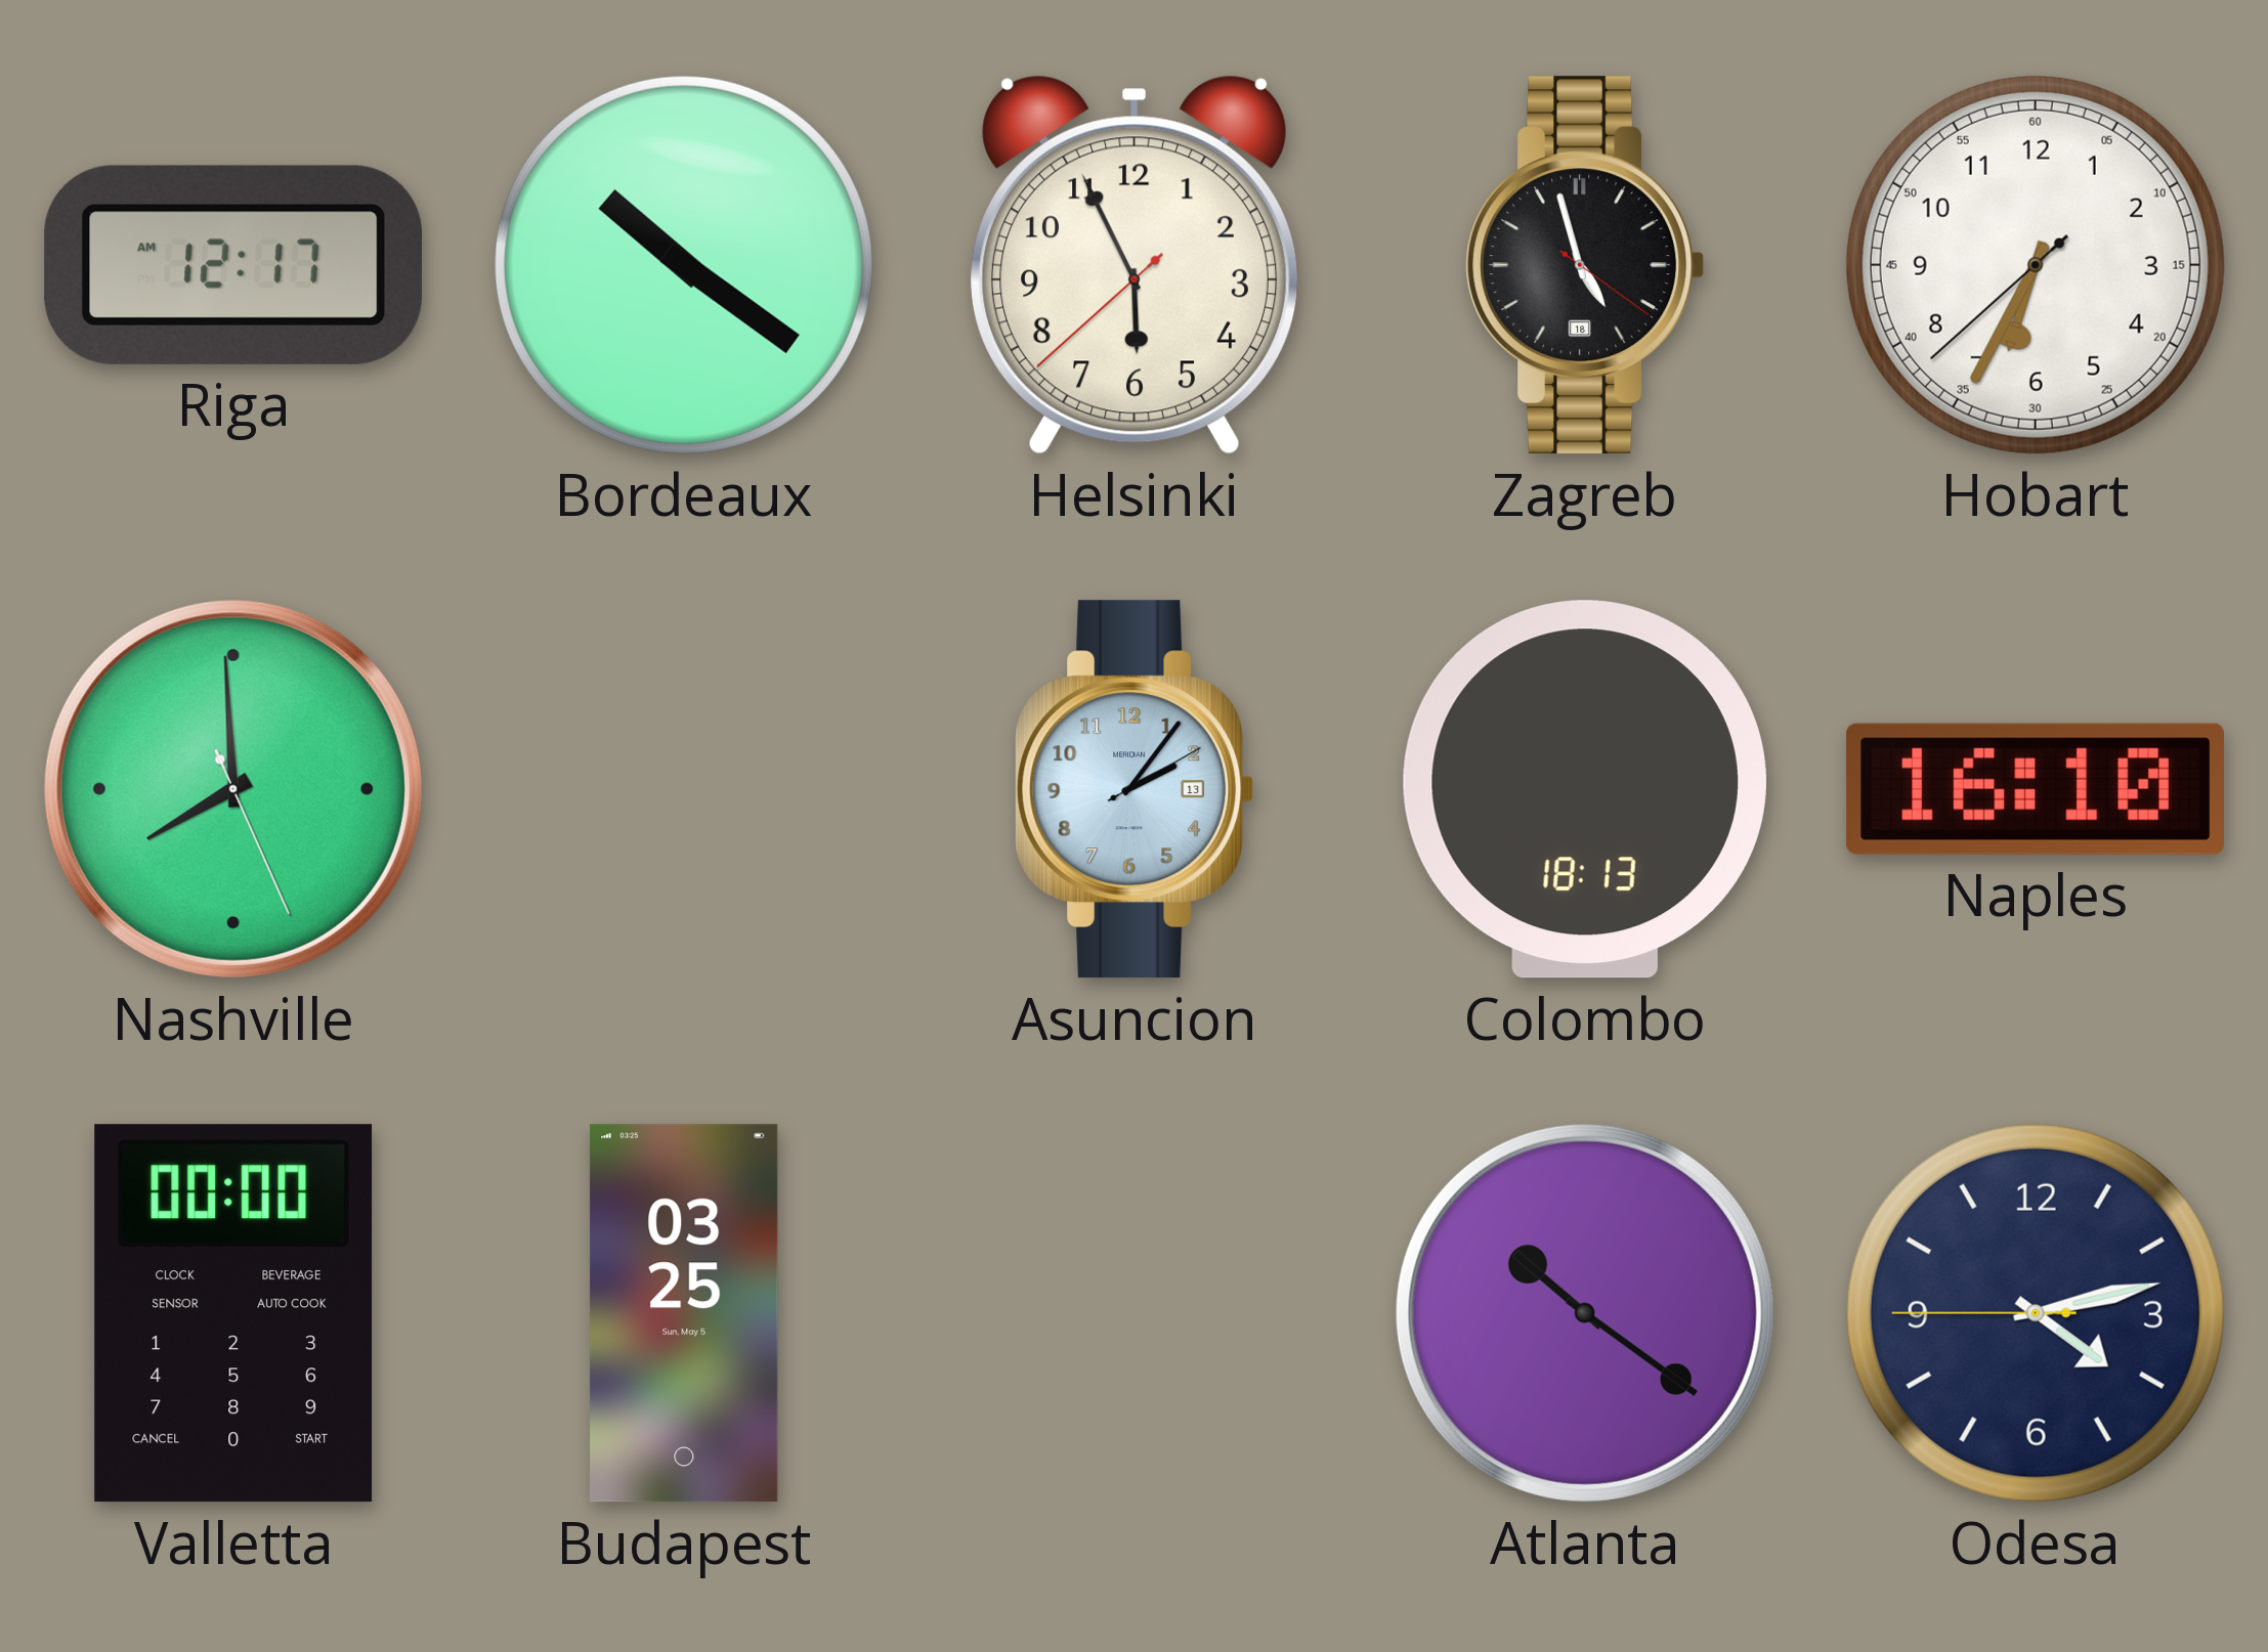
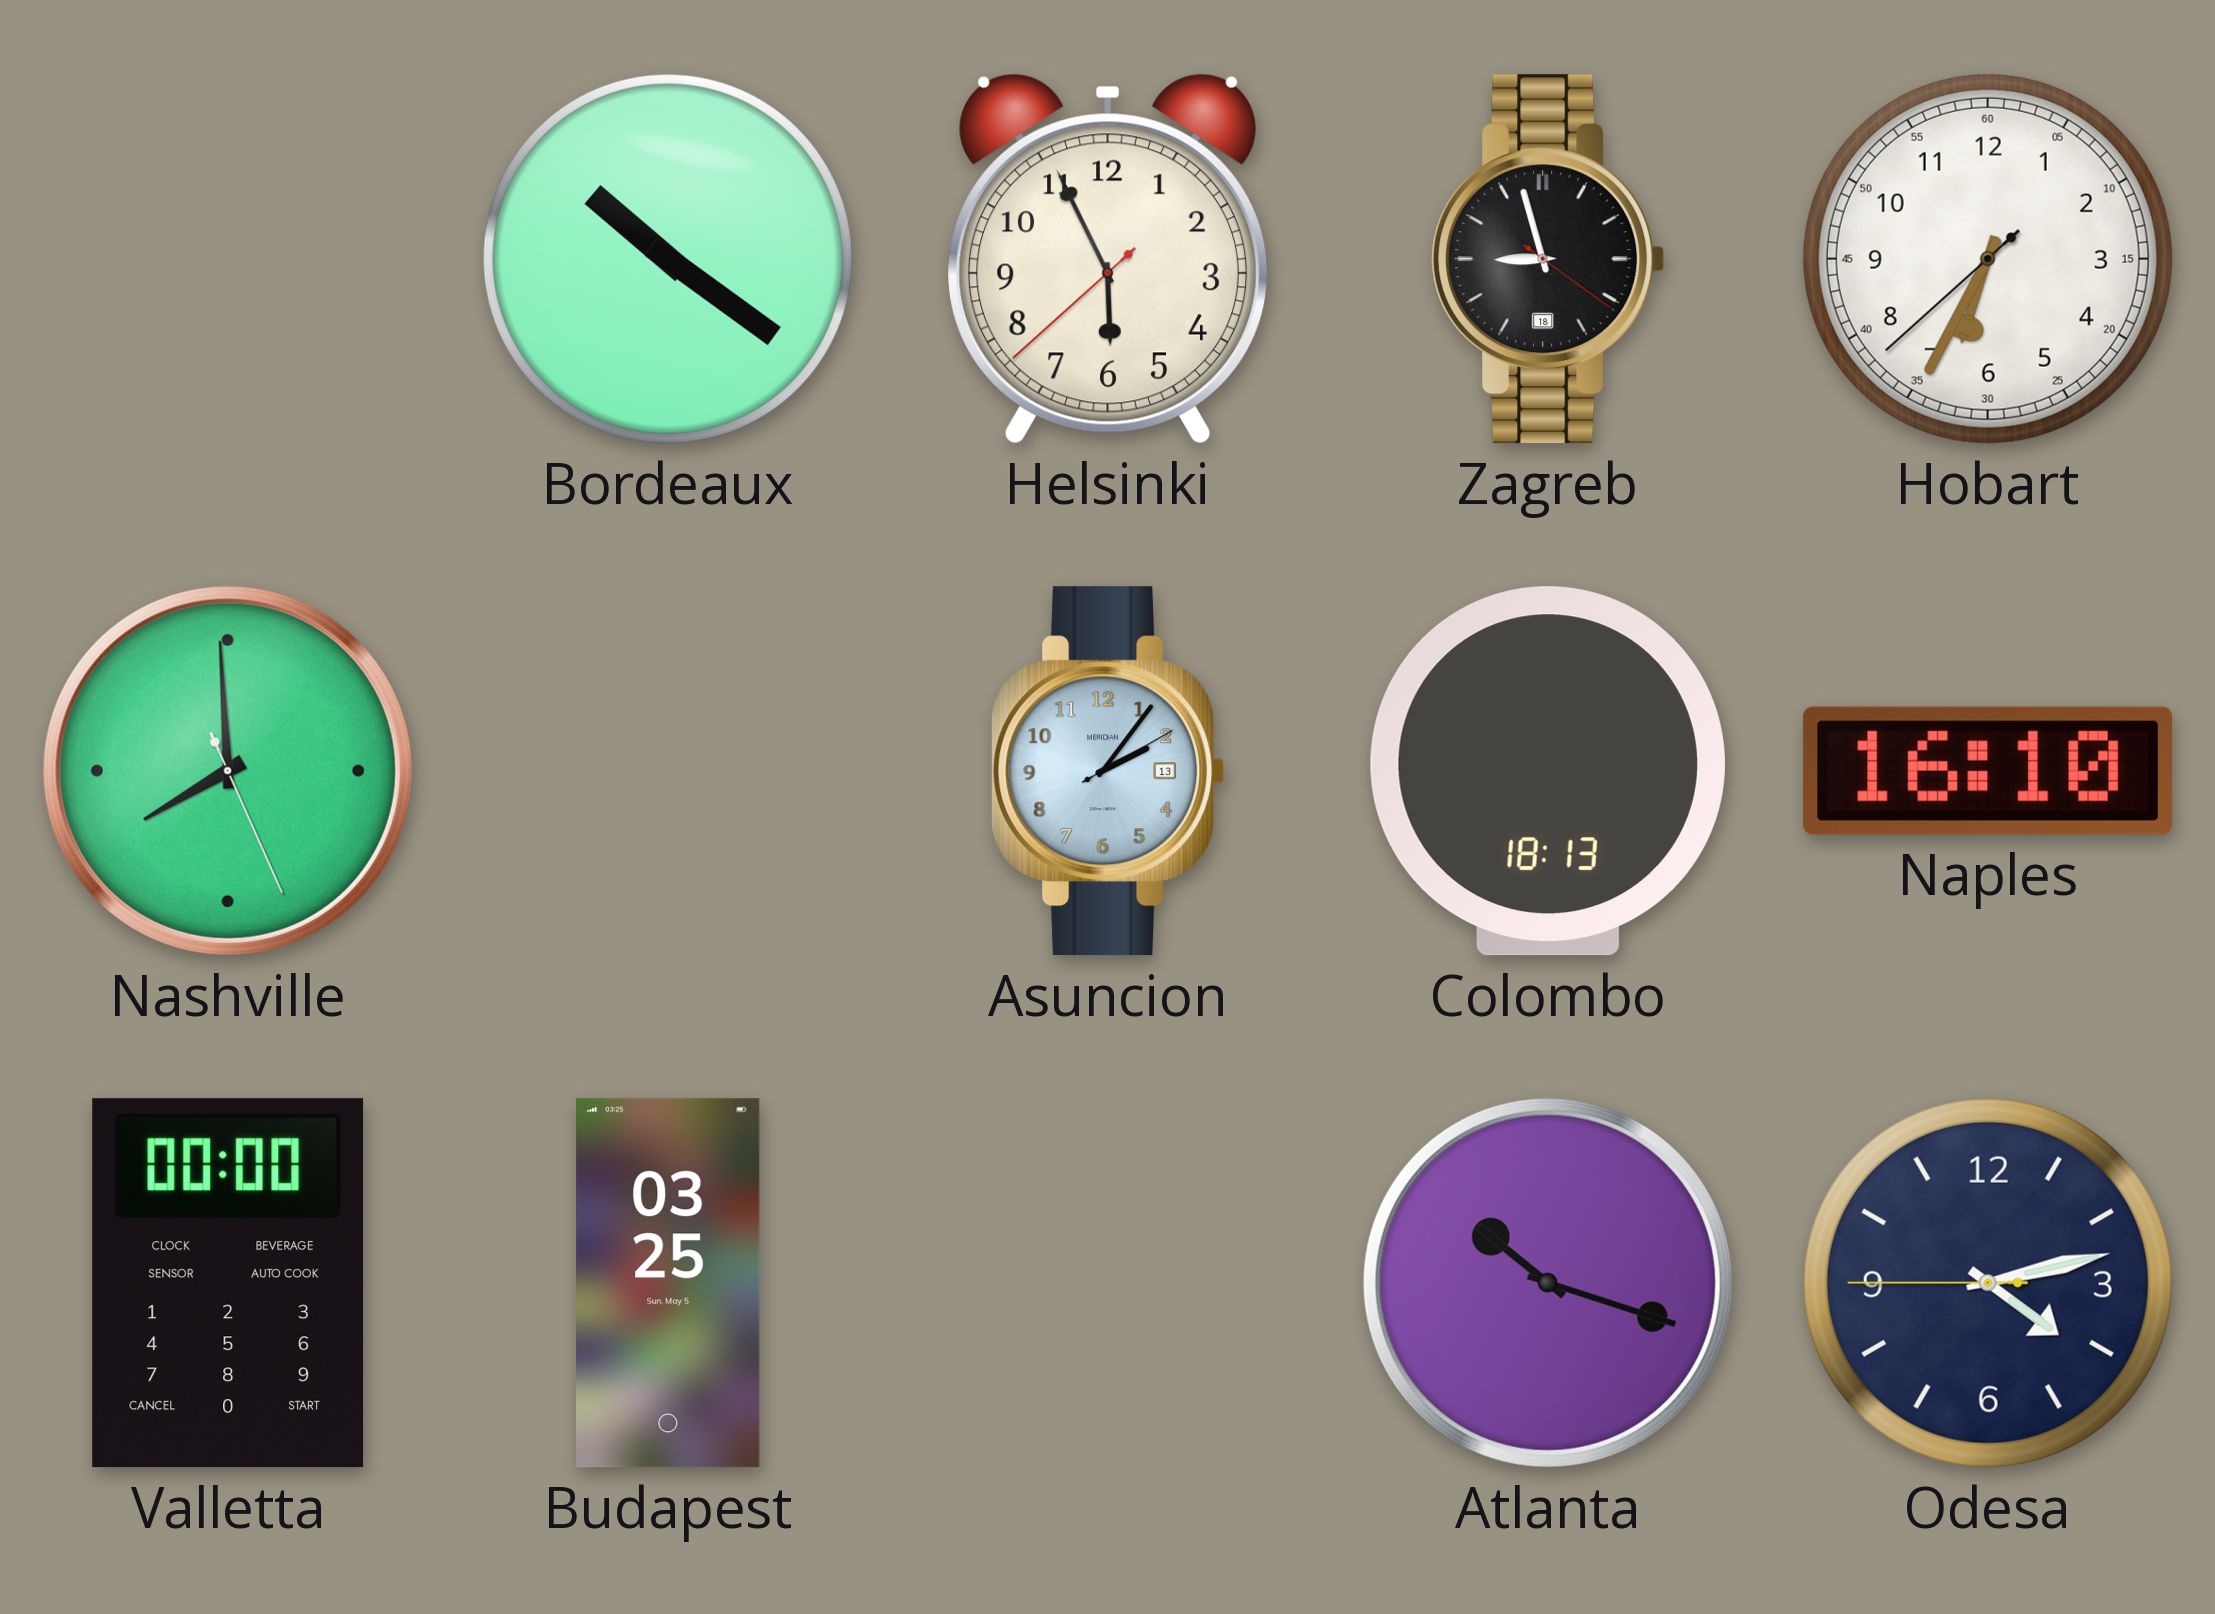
Riga: 12:17 -> none
Zagreb: 4:57 -> 8:57
Atlanta: 10:21 -> 10:18
